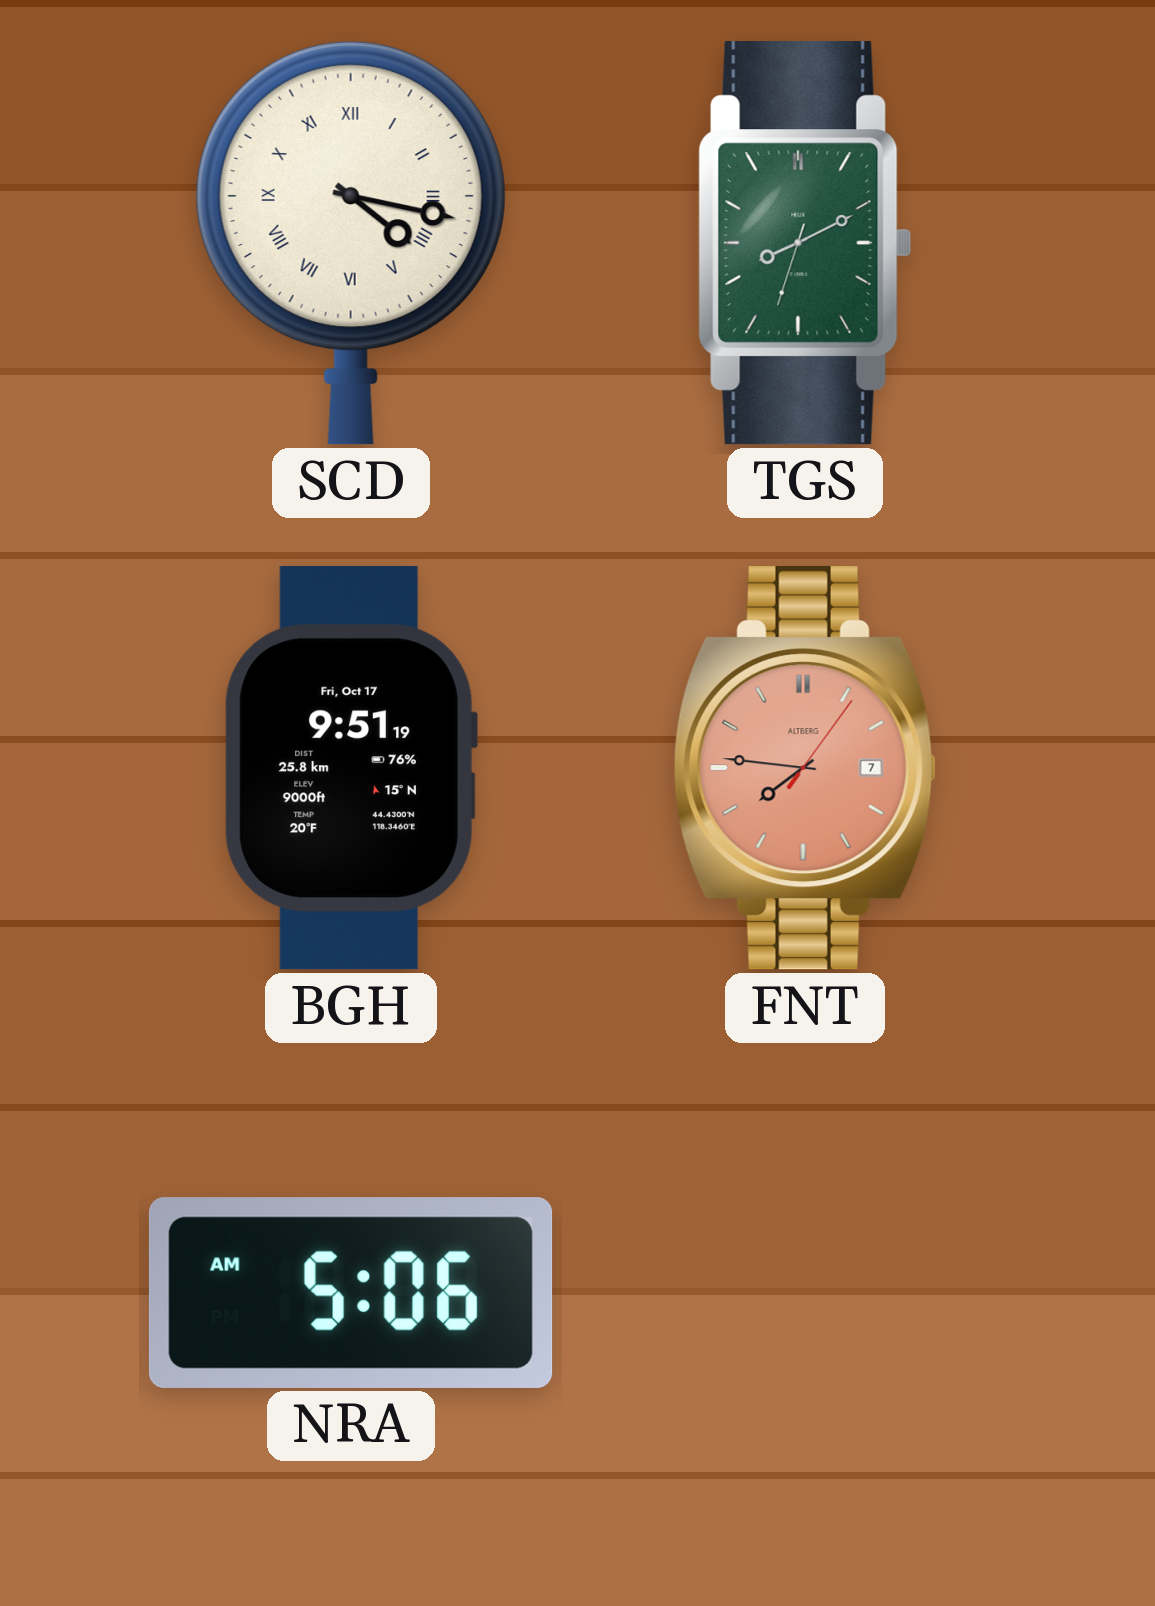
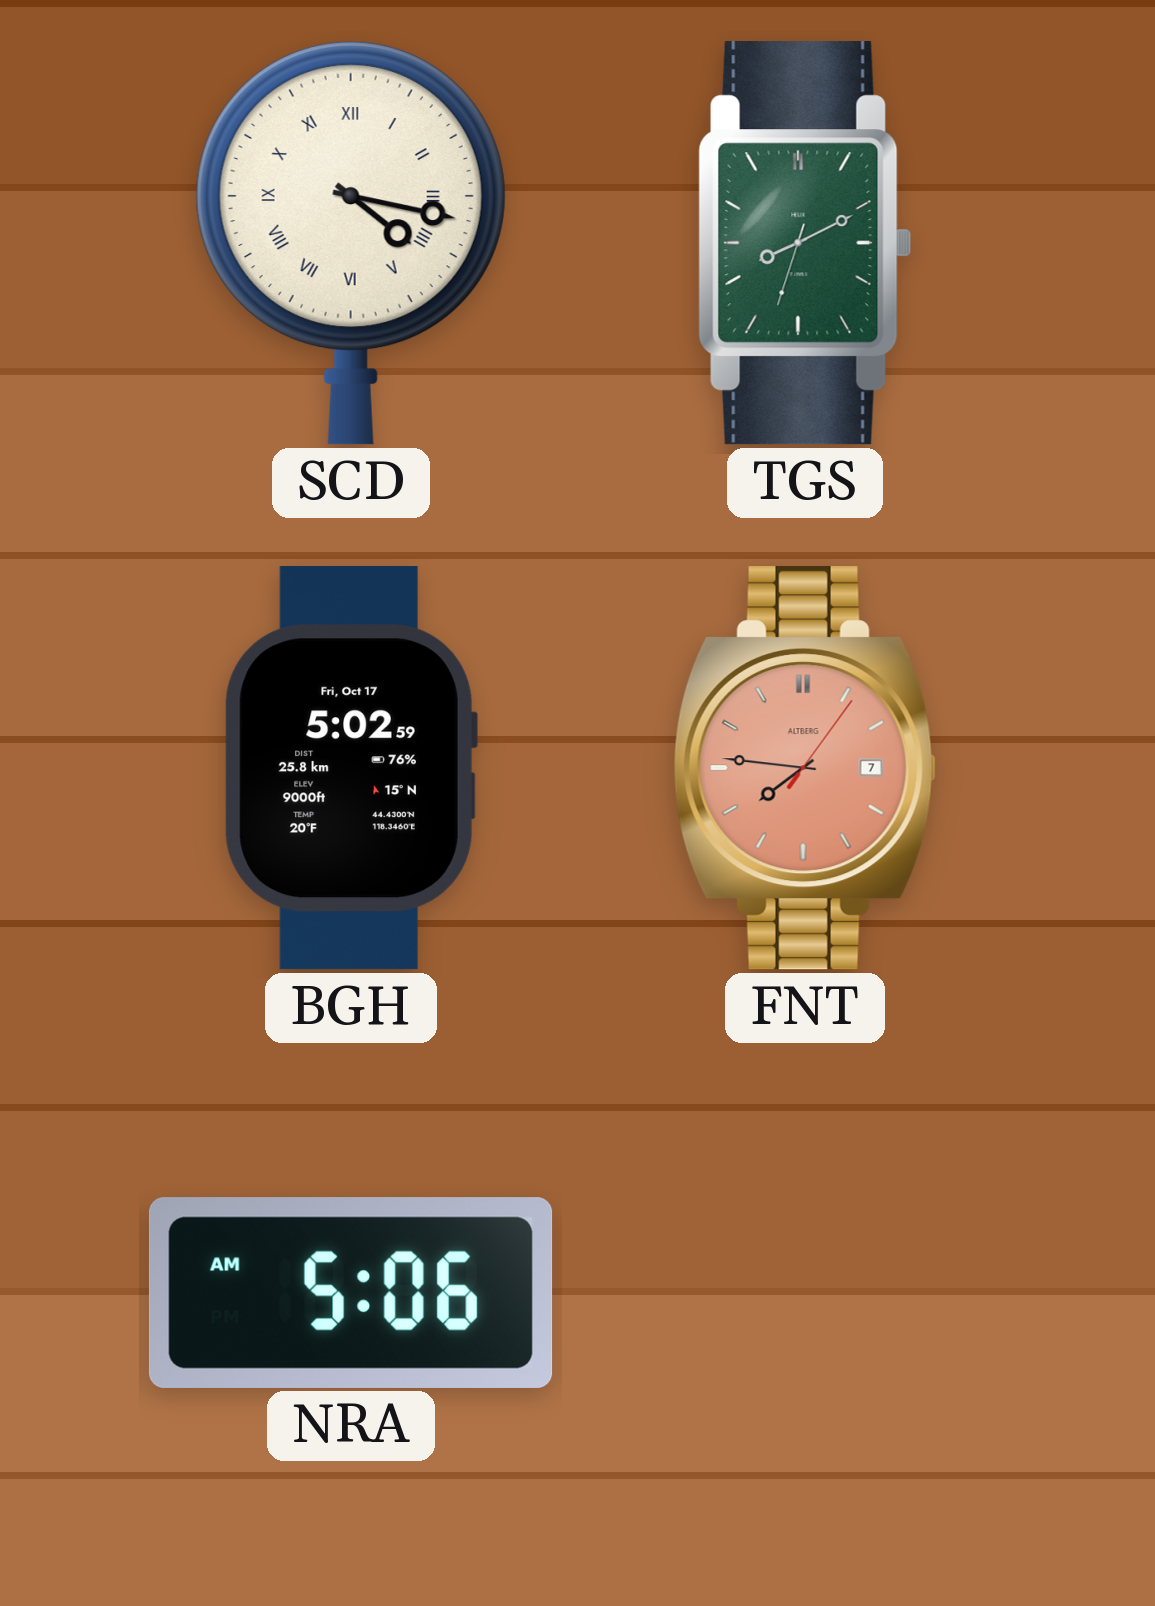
BGH: 9:51 -> 5:02
